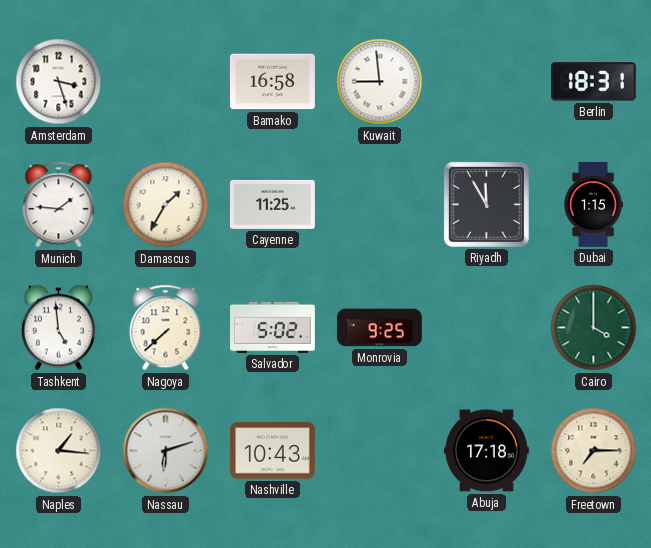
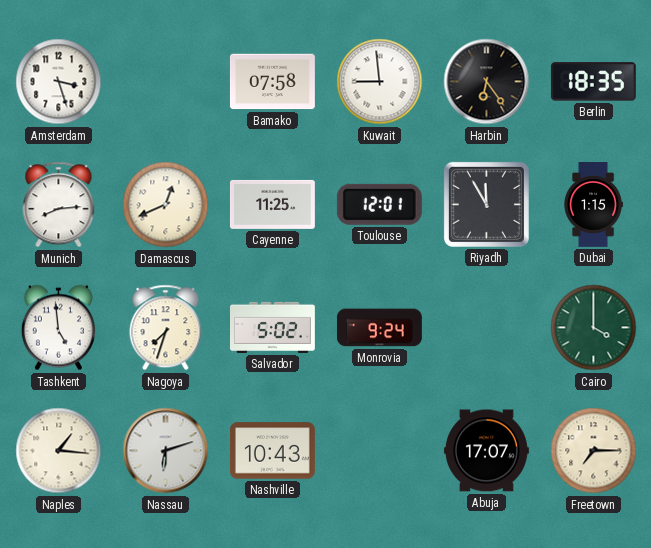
Bamako: 16:58 -> 07:58
Harbin: none -> 6:24
Berlin: 18:31 -> 18:35
Munich: 1:46 -> 8:14
Damascus: 1:35 -> 12:41
Toulouse: none -> 12:01
Nagoya: 7:38 -> 7:33
Monrovia: 9:25 -> 9:24
Abuja: 17:18 -> 17:07
